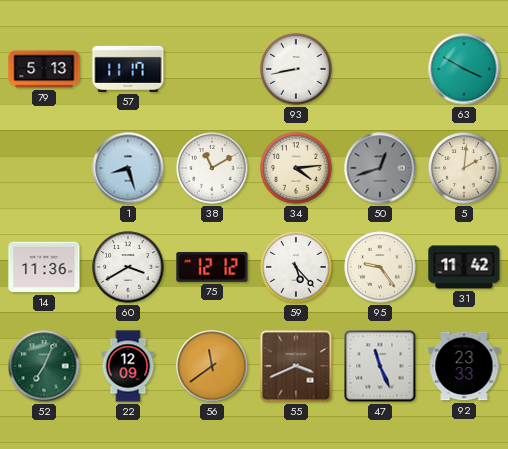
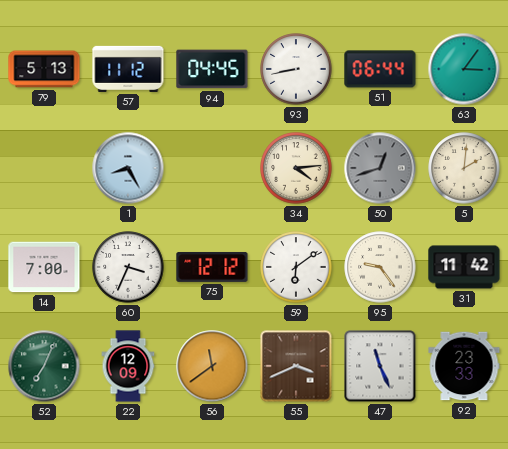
57: 11:17 -> 11:12
94: none -> 04:45
51: none -> 06:44
63: 3:50 -> 3:06
1: 8:27 -> 8:25
38: 11:10 -> none
14: 11:36 -> 7:00
60: 3:40 -> 3:34
59: 5:23 -> 6:09
